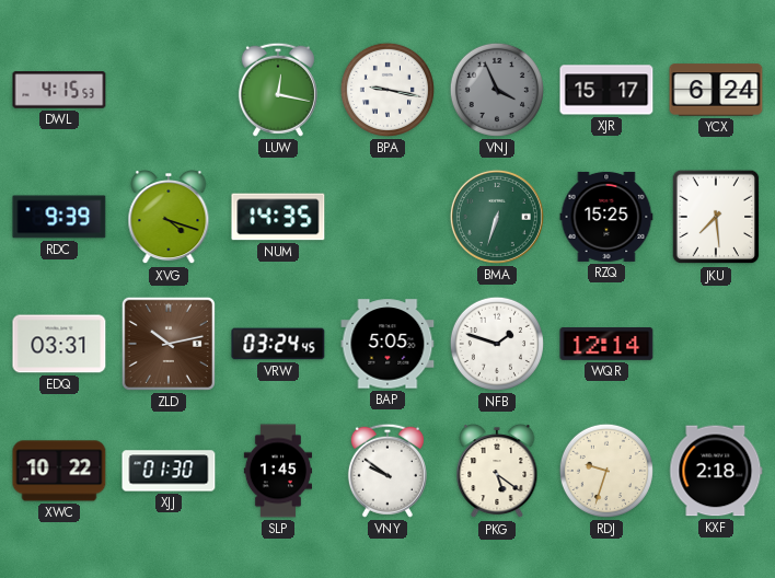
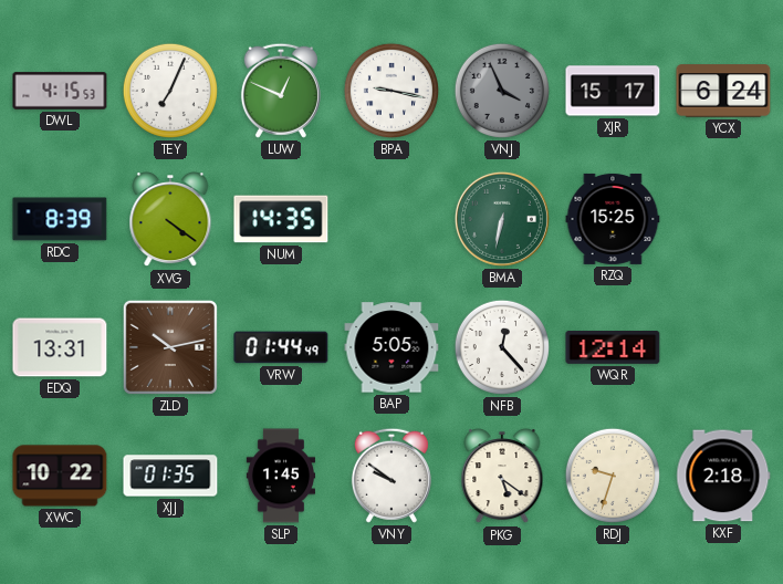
TEY: none -> 7:04
LUW: 12:17 -> 12:49
RDC: 9:39 -> 8:39
XVG: 4:18 -> 4:21
BMA: 6:33 -> 6:32
JKU: 7:29 -> none
EDQ: 03:31 -> 13:31
VRW: 03:24 -> 01:44
NFB: 1:48 -> 12:23
XJJ: 01:30 -> 01:35
